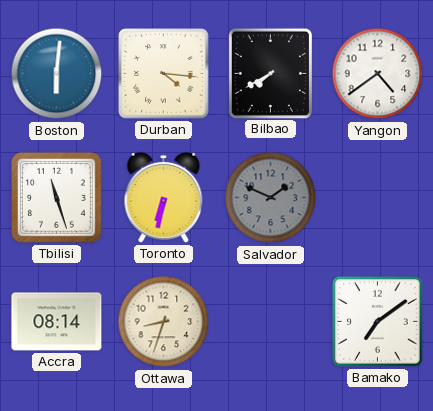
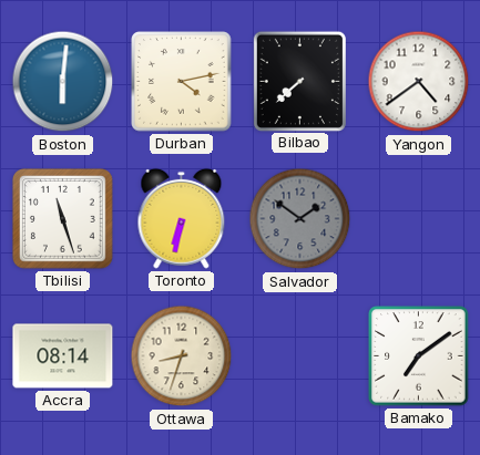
Durban: 4:16 -> 4:13
Bilbao: 7:40 -> 7:38
Salvador: 1:49 -> 1:51
